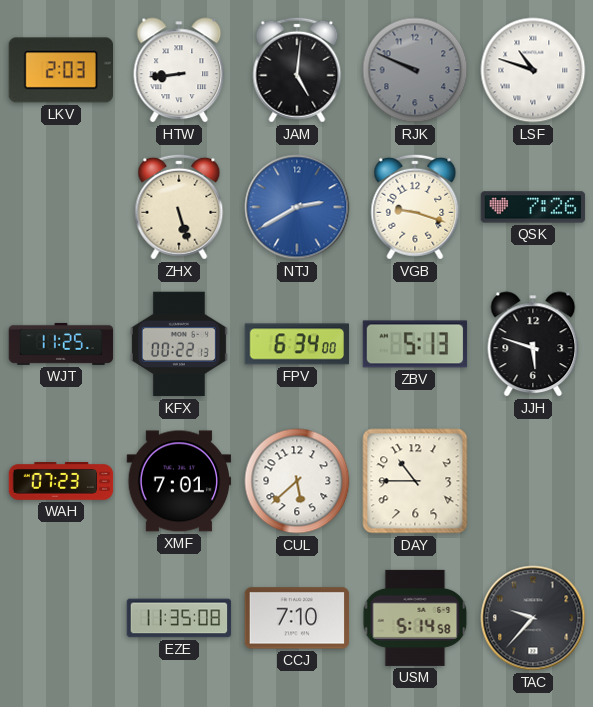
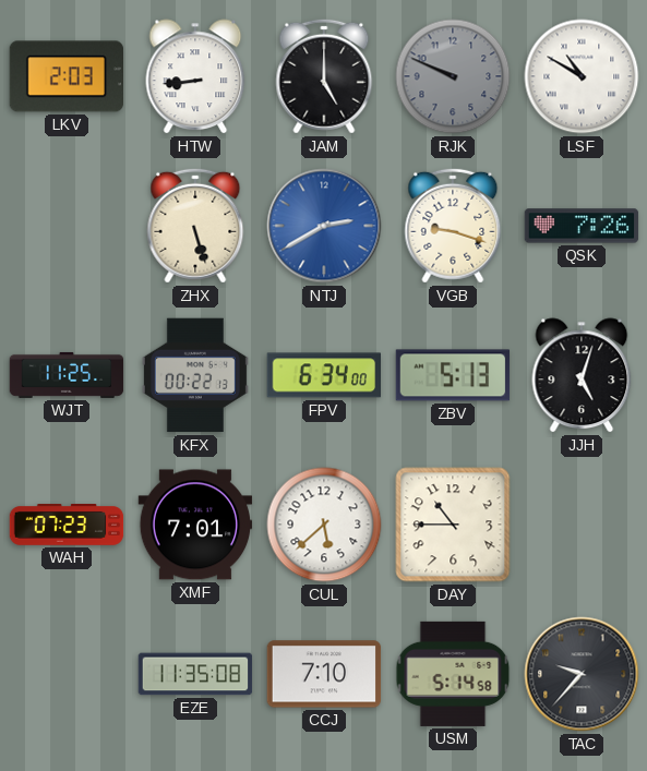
JAM: 5:01 -> 5:00
LSF: 10:48 -> 10:50
JJH: 5:48 -> 5:03
